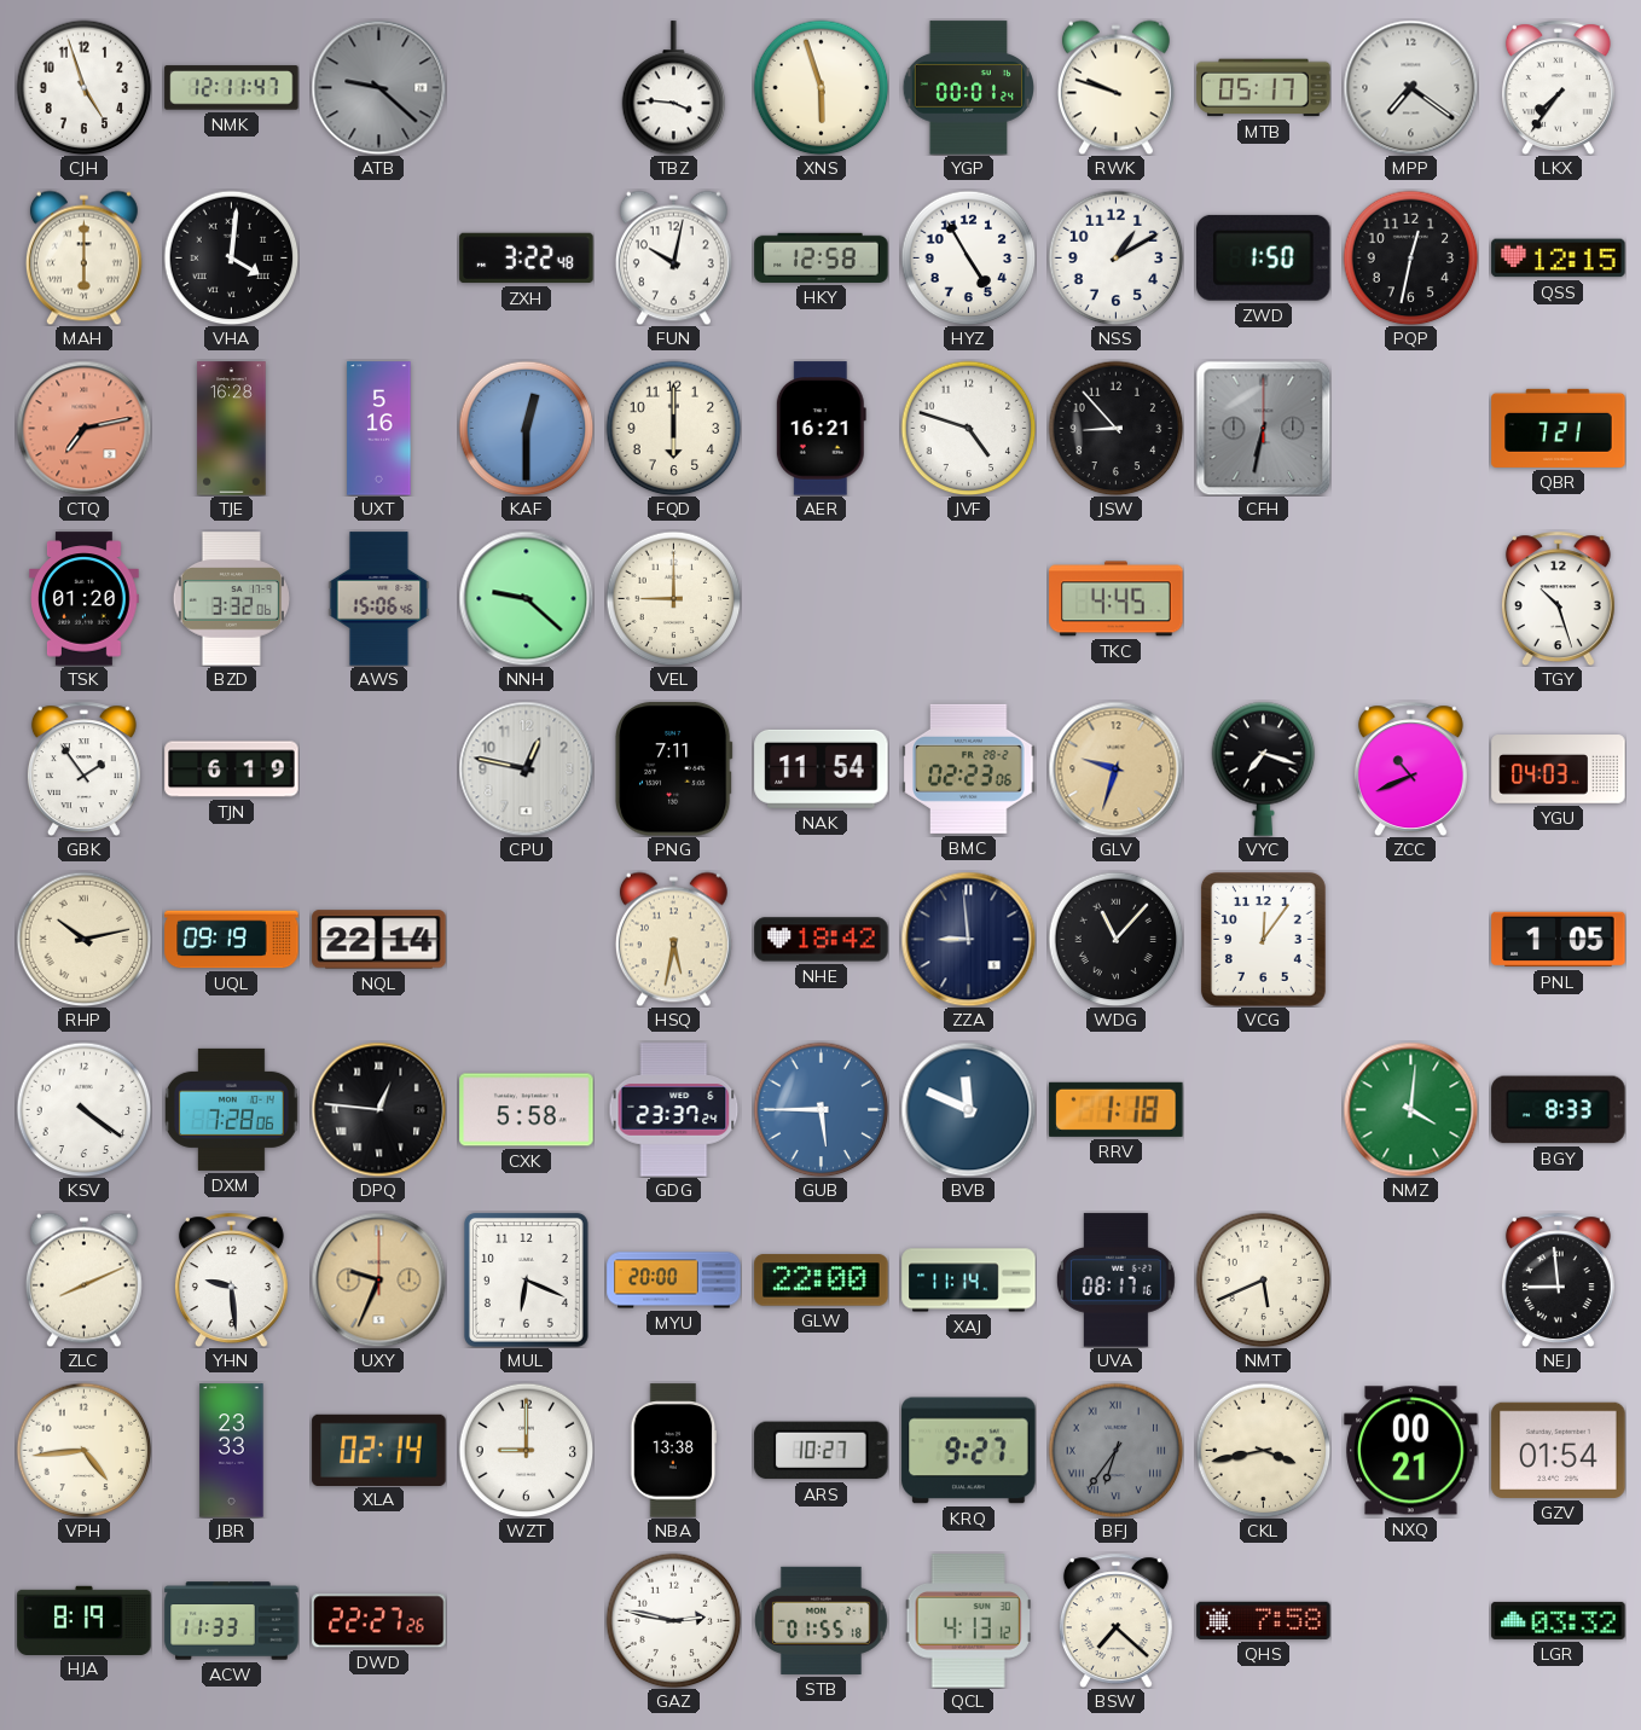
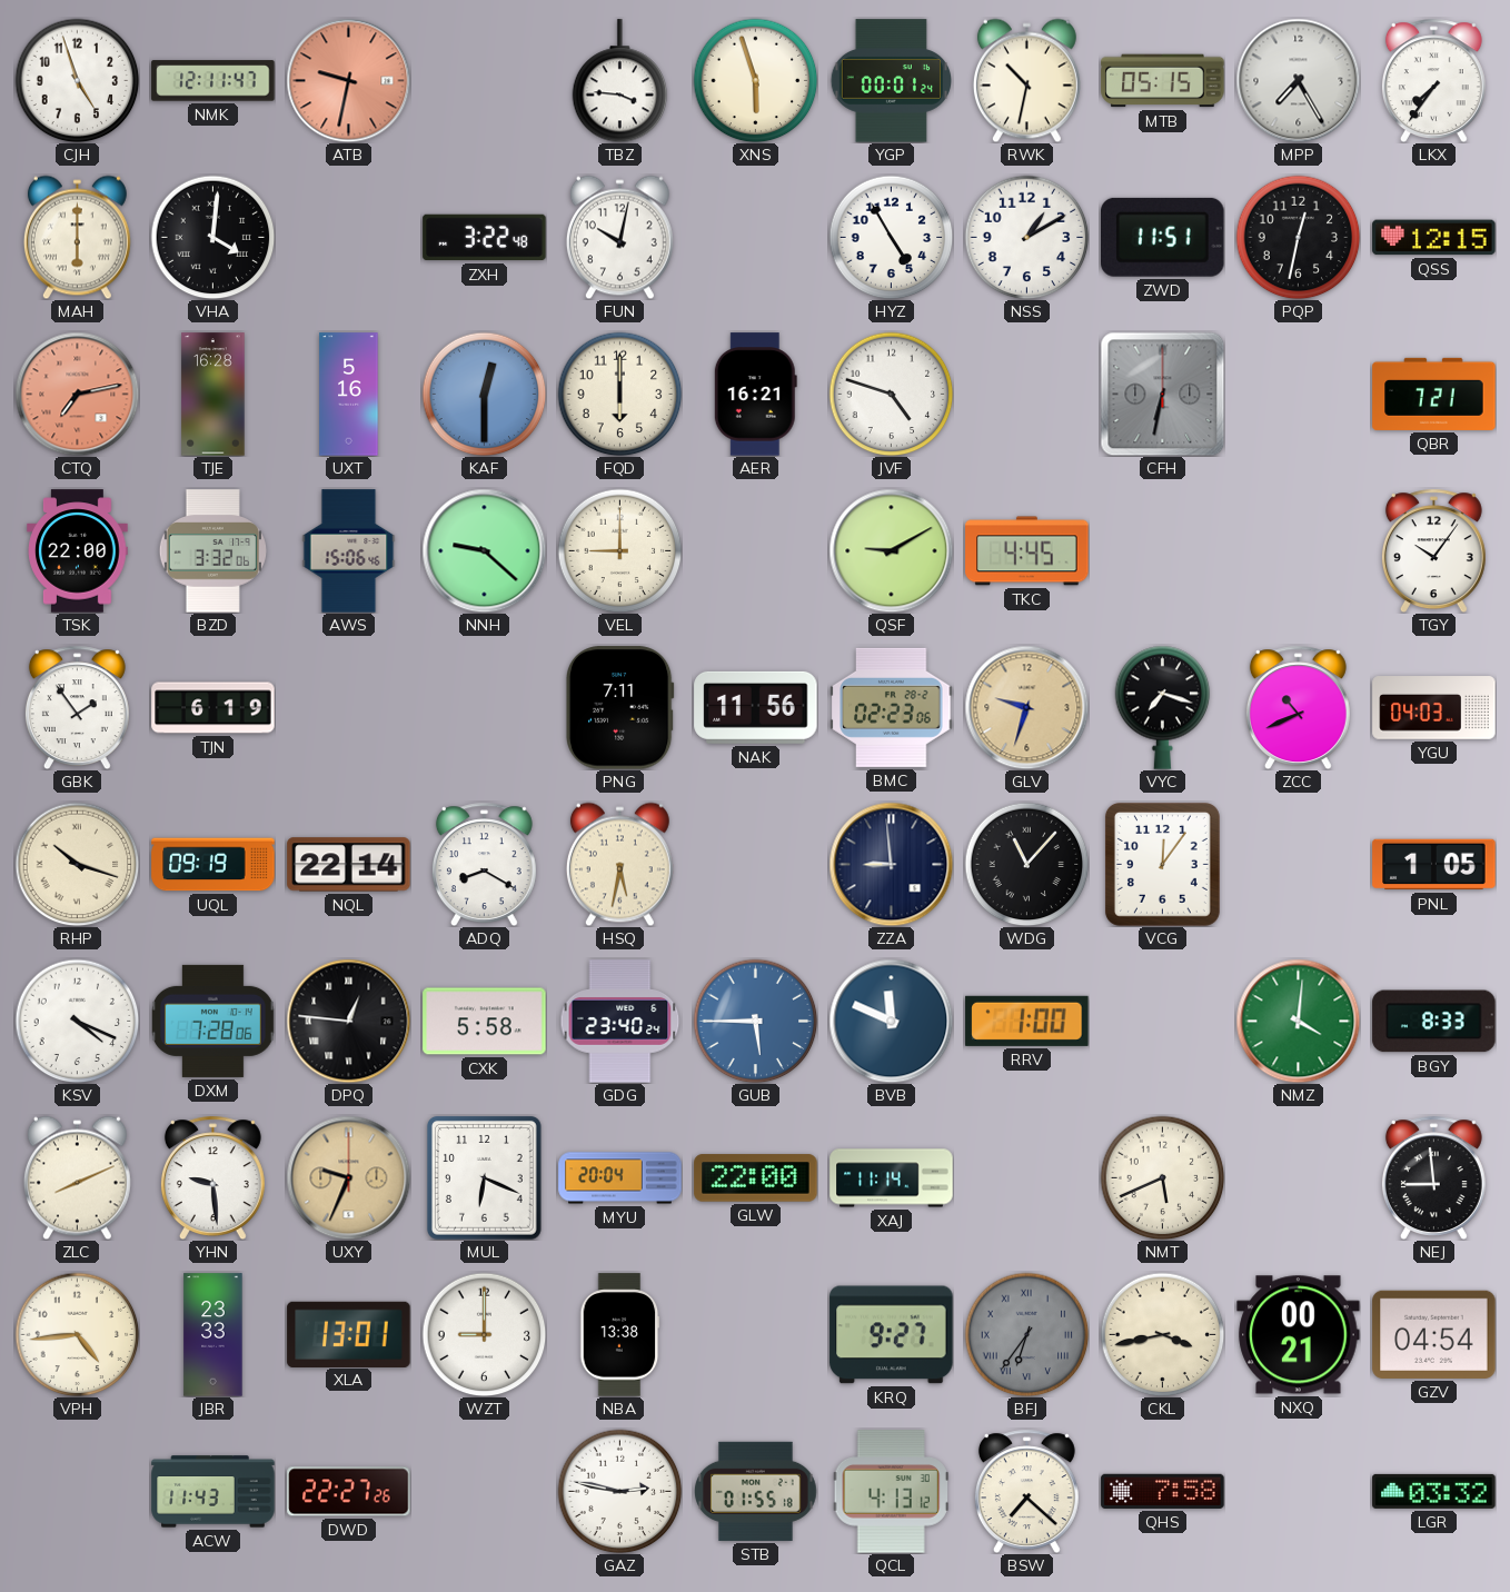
ATB: 9:22 -> 9:32
ATB dial: grey -> salmon
RWK: 9:48 -> 10:32
MTB: 05:17 -> 05:15
MPP: 7:21 -> 7:25
HKY: 12:58 -> none
ZWD: 1:50 -> 11:51
JSW: 8:53 -> none
TSK: 01:20 -> 22:00
QSF: none -> 9:10
TGY: 10:27 -> 10:06
CPU: 12:47 -> none
NAK: 11:54 -> 11:56
RHP: 10:13 -> 10:18
ADQ: none -> 8:20
NHE: 18:42 -> none
KSV: 4:21 -> 4:19
GDG: 23:37 -> 23:40
RRV: 1:18 -> 1:00
MYU: 20:00 -> 20:04
UVA: 08:17 -> none
XLA: 02:14 -> 13:01
ARS: 10:27 -> none
GZV: 01:54 -> 04:54
HJA: 8:19 -> none
ACW: 11:33 -> 11:43
